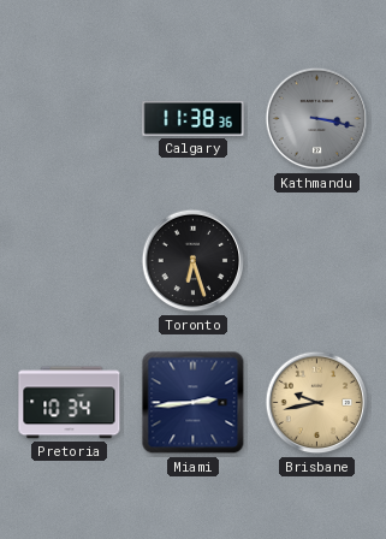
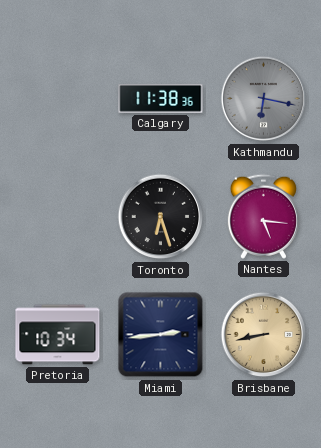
Kathmandu: 3:17 -> 6:17
Nantes: none -> 5:16
Brisbane: 9:43 -> 8:43
